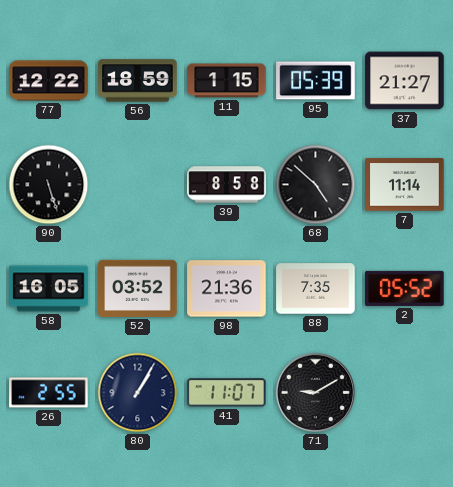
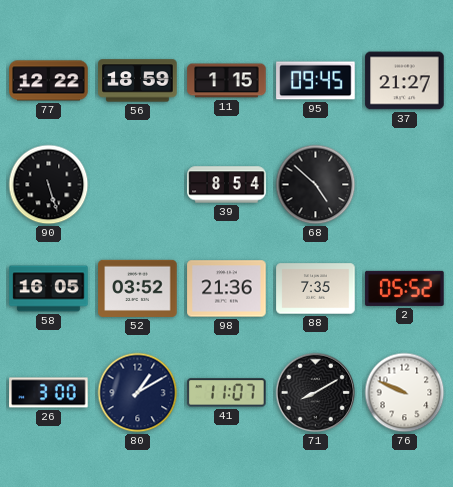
95: 05:39 -> 09:45
39: 8:58 -> 8:54
7: 11:14 -> none
26: 2:55 -> 3:00
80: 1:05 -> 1:10
71: 9:10 -> 8:10
76: none -> 9:49
